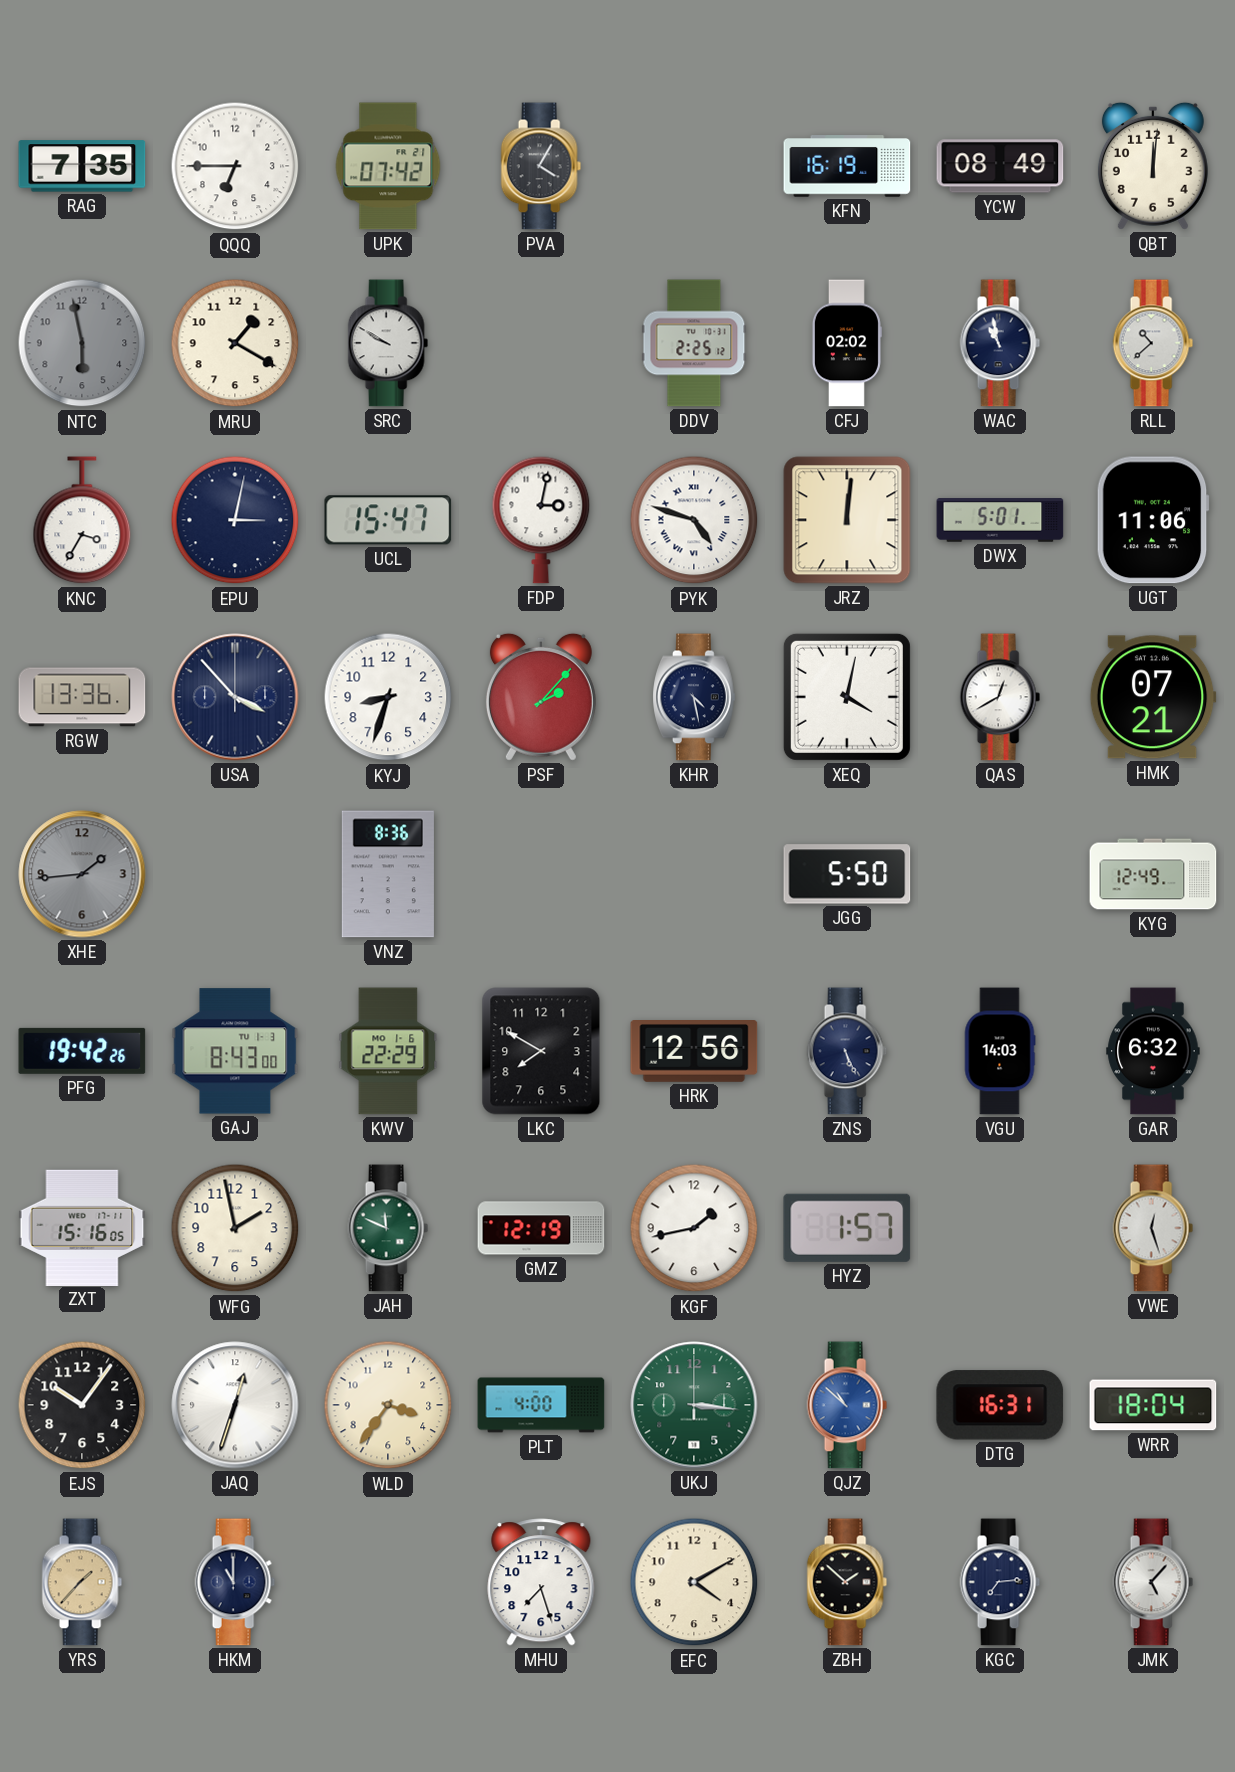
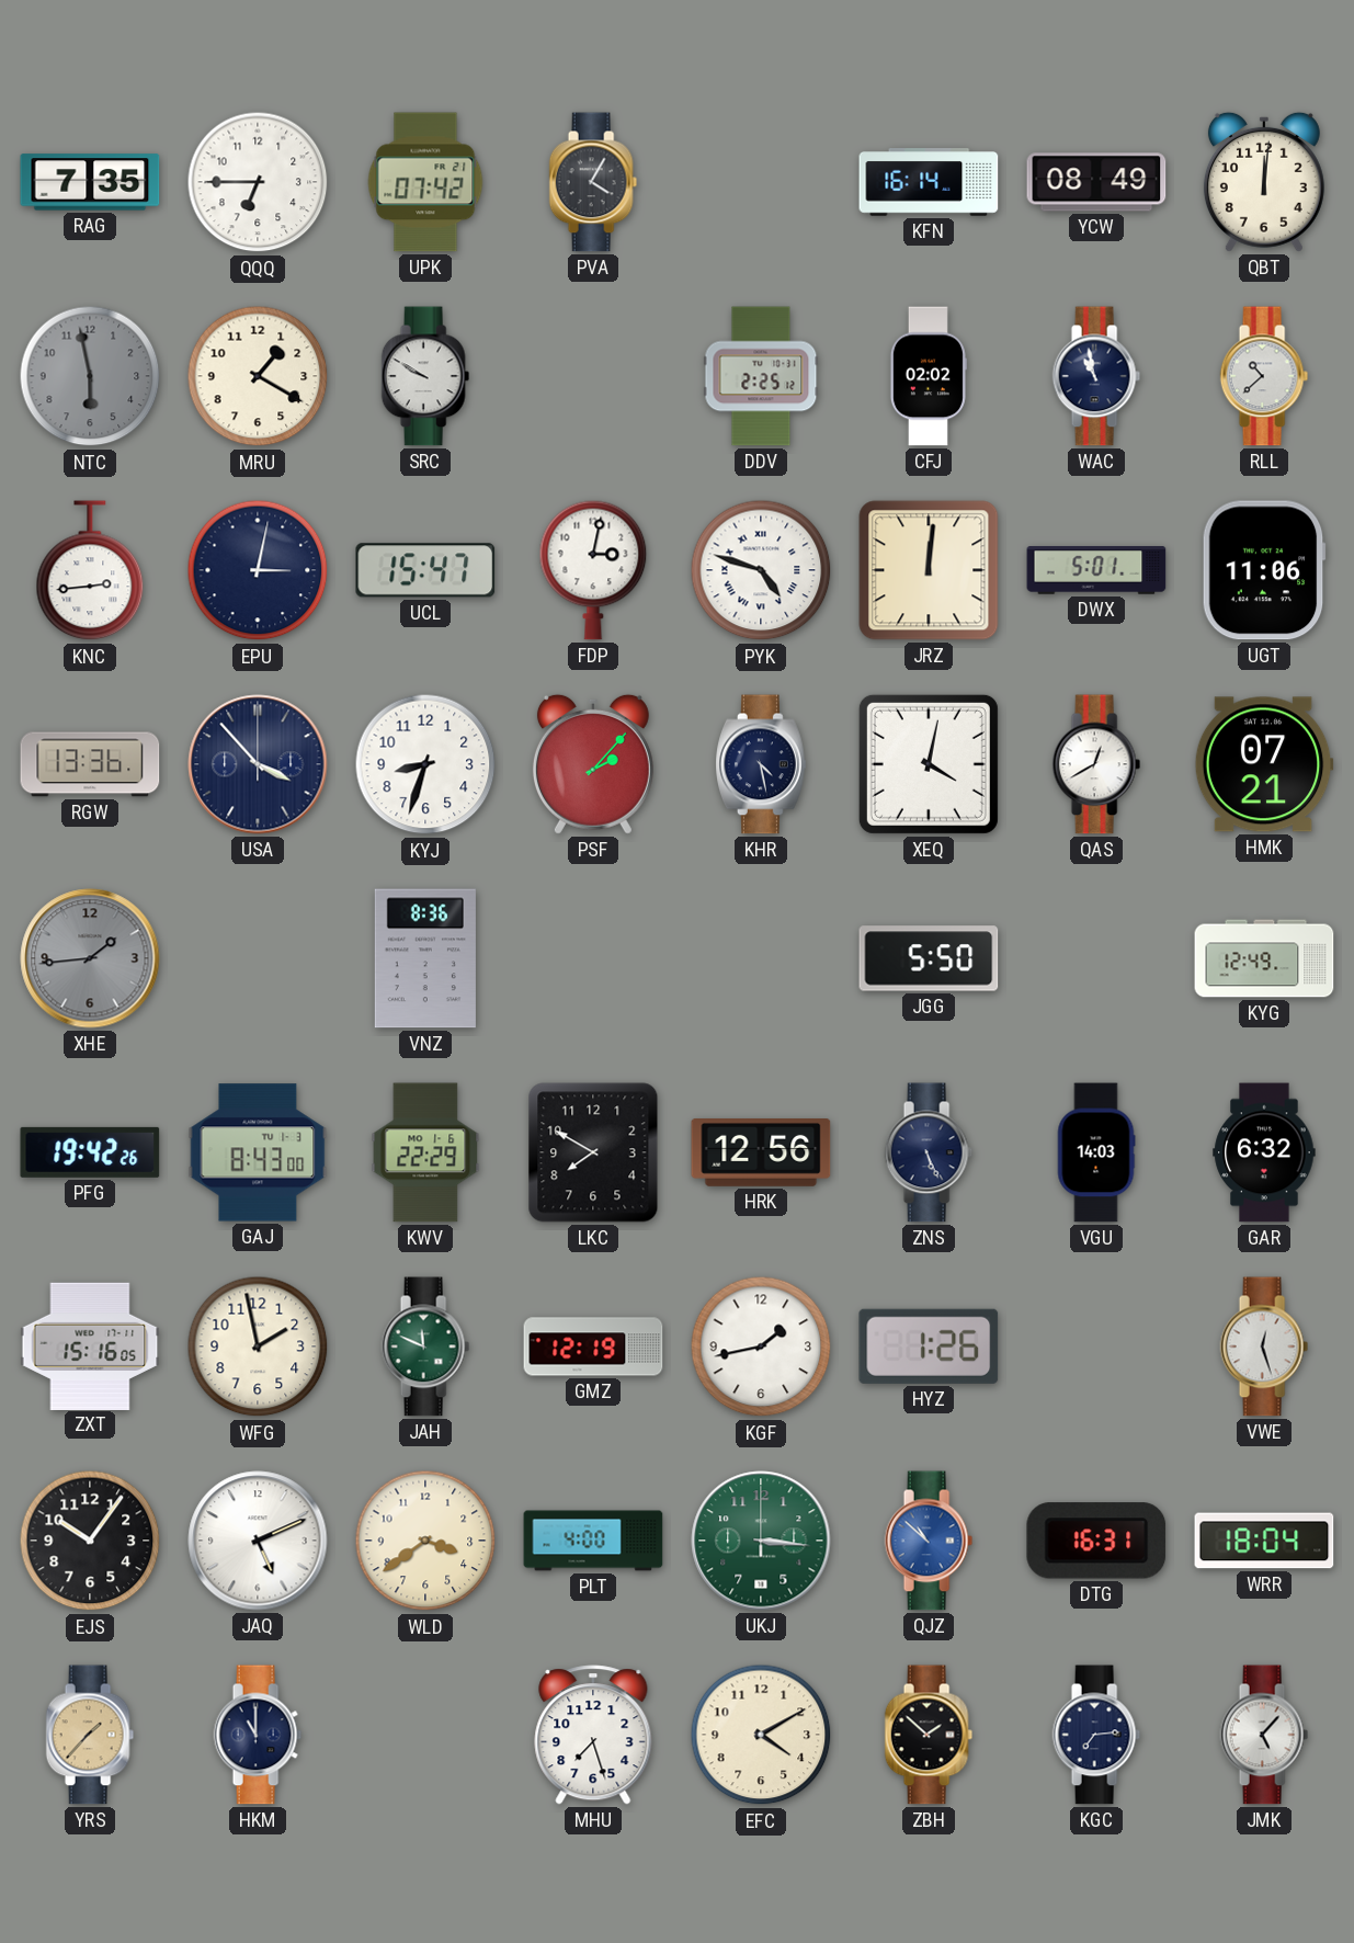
KFN: 16:19 -> 16:14
KNC: 3:35 -> 2:44
HYZ: 1:57 -> 1:26
JAQ: 12:33 -> 5:11
WLD: 3:36 -> 3:39
